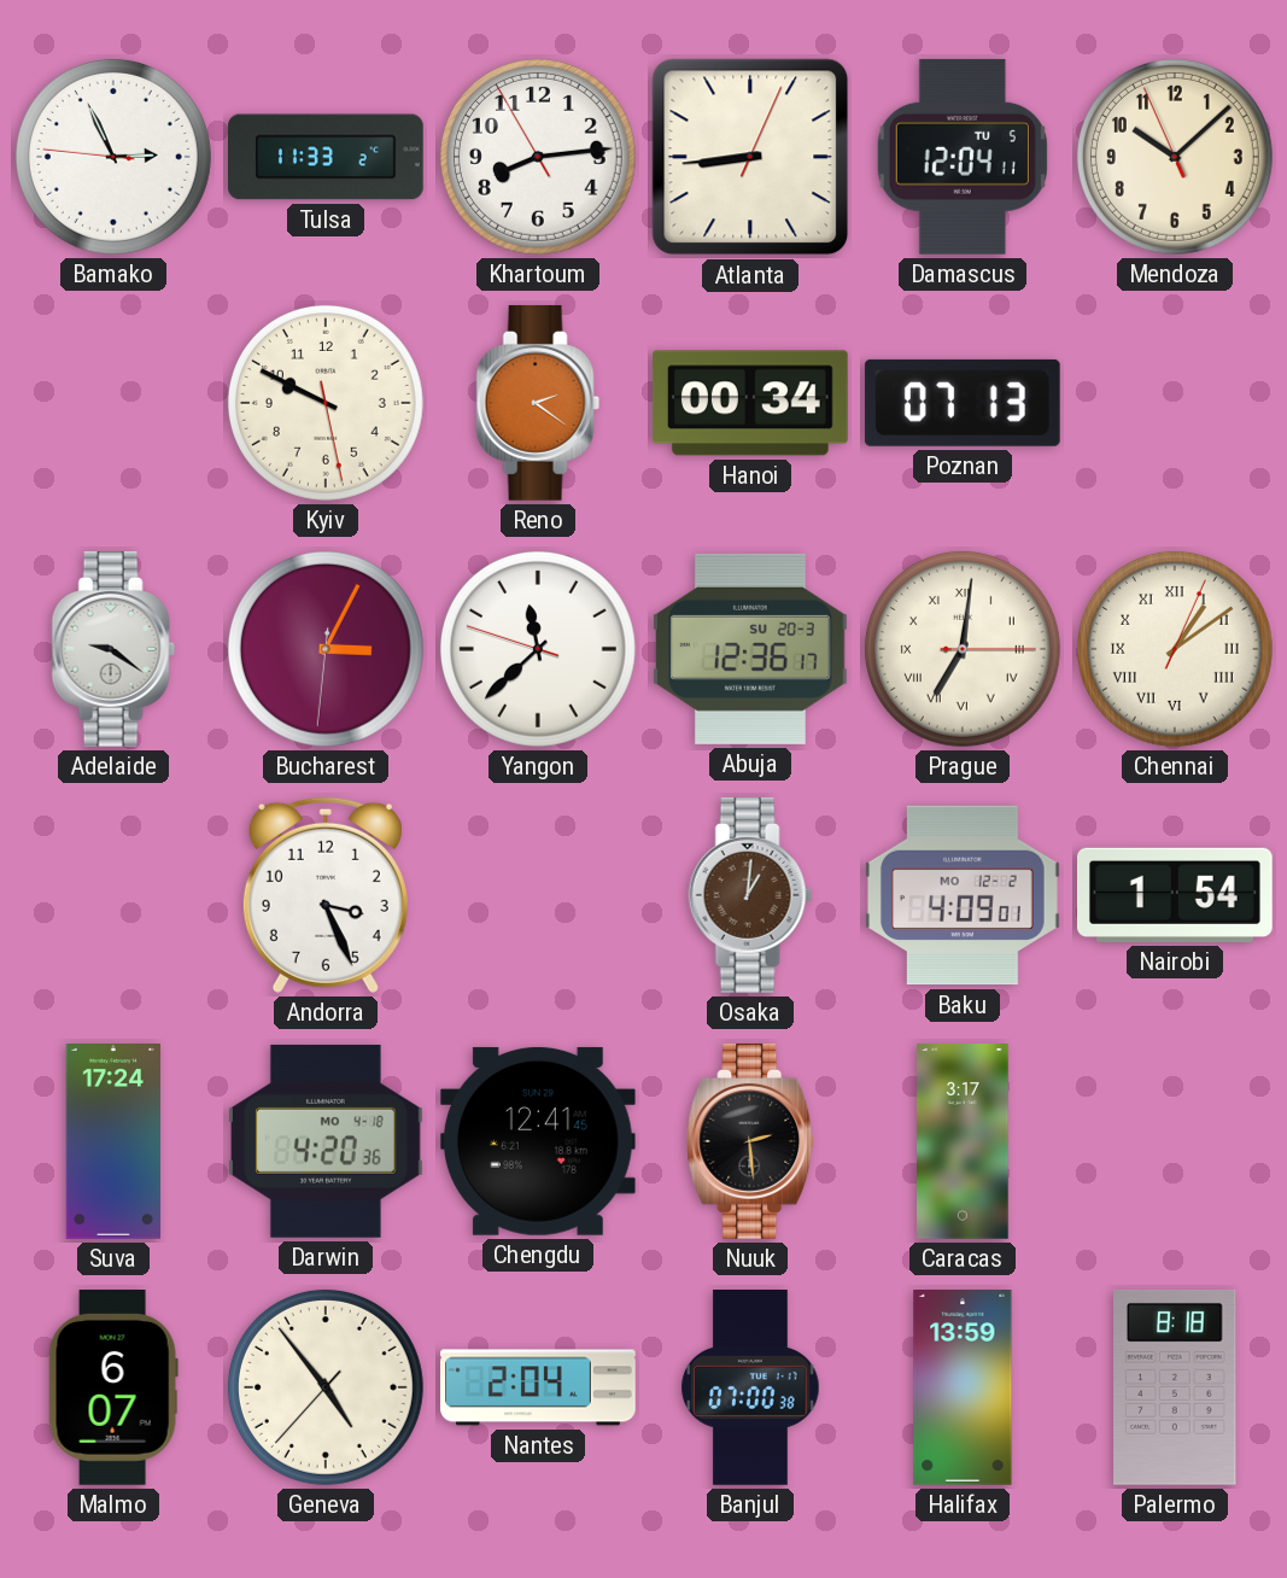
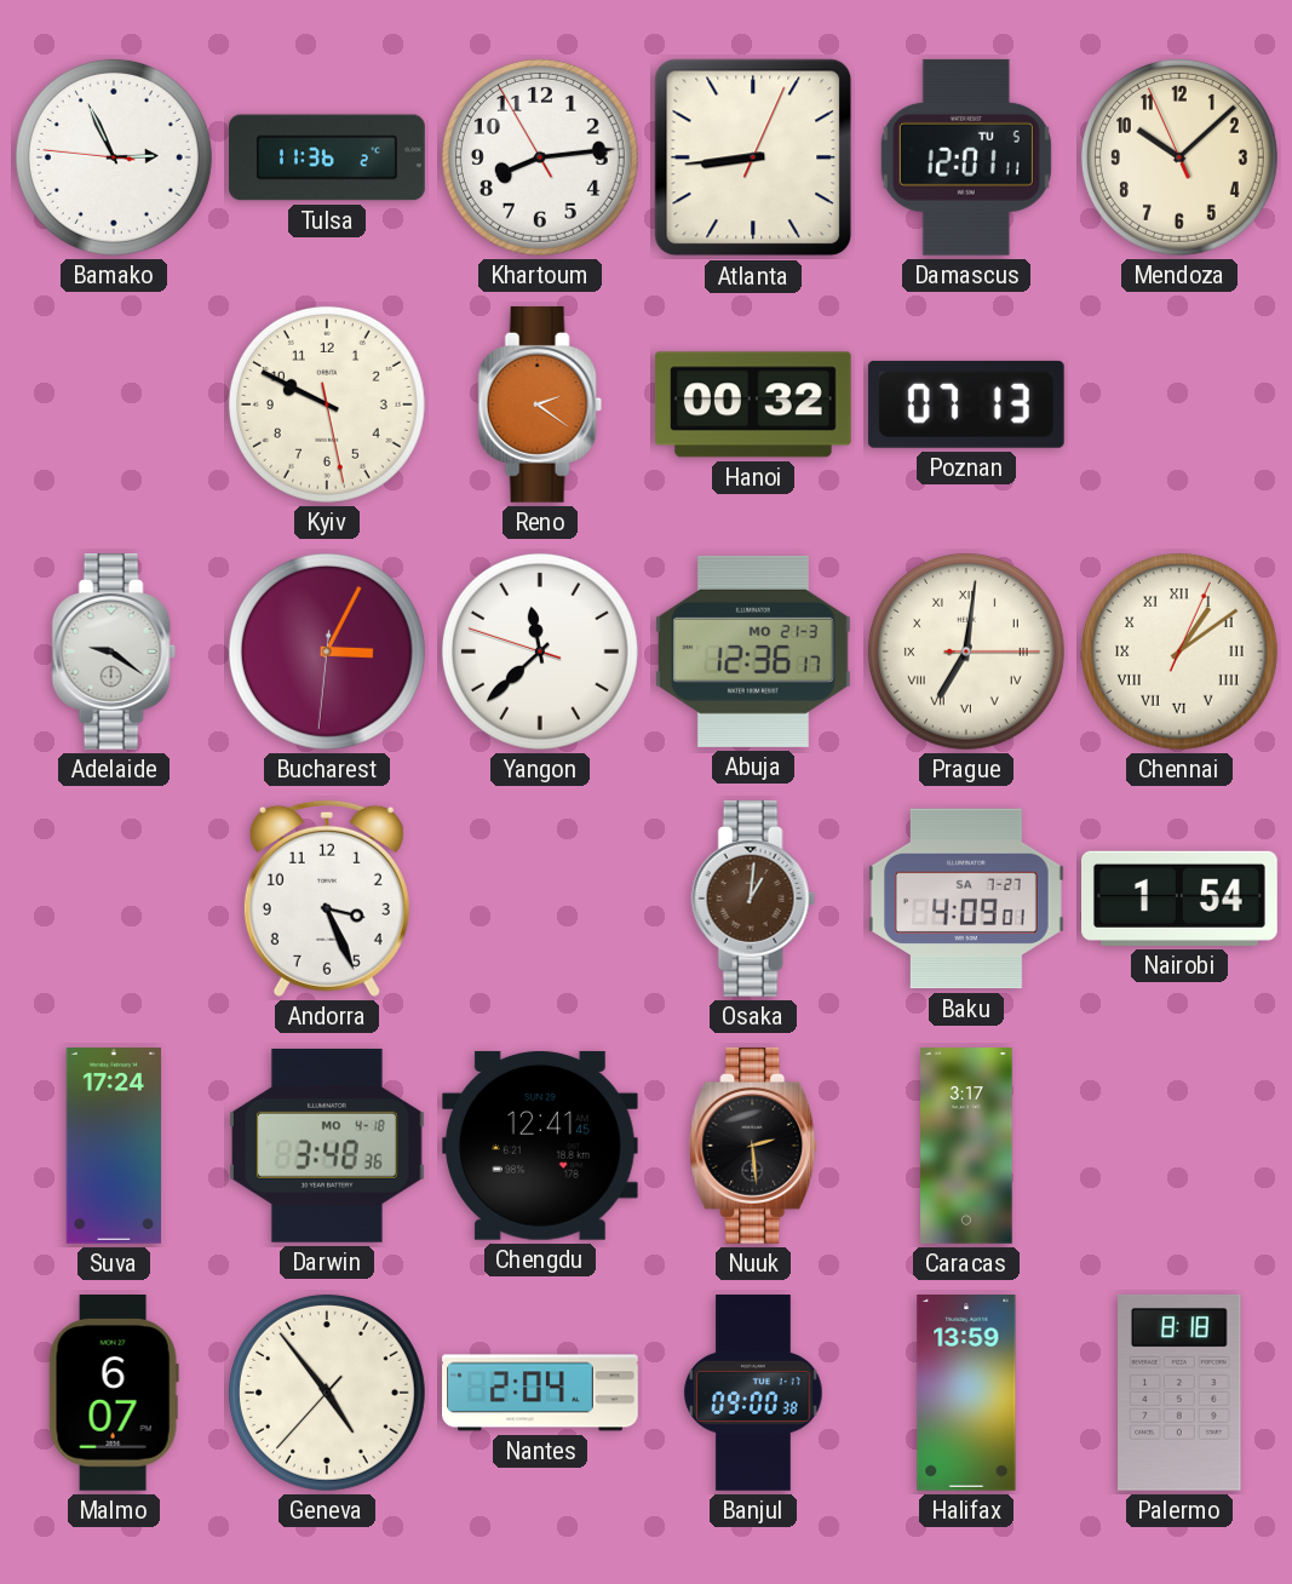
Tulsa: 11:33 -> 11:36
Damascus: 12:04 -> 12:01
Hanoi: 00:34 -> 00:32
Abuja date: SU 20-3 -> MO 21-3
Baku date: MO 12-2 -> SA 7-27
Darwin: 4:20 -> 3:48
Banjul: 07:00 -> 09:00
